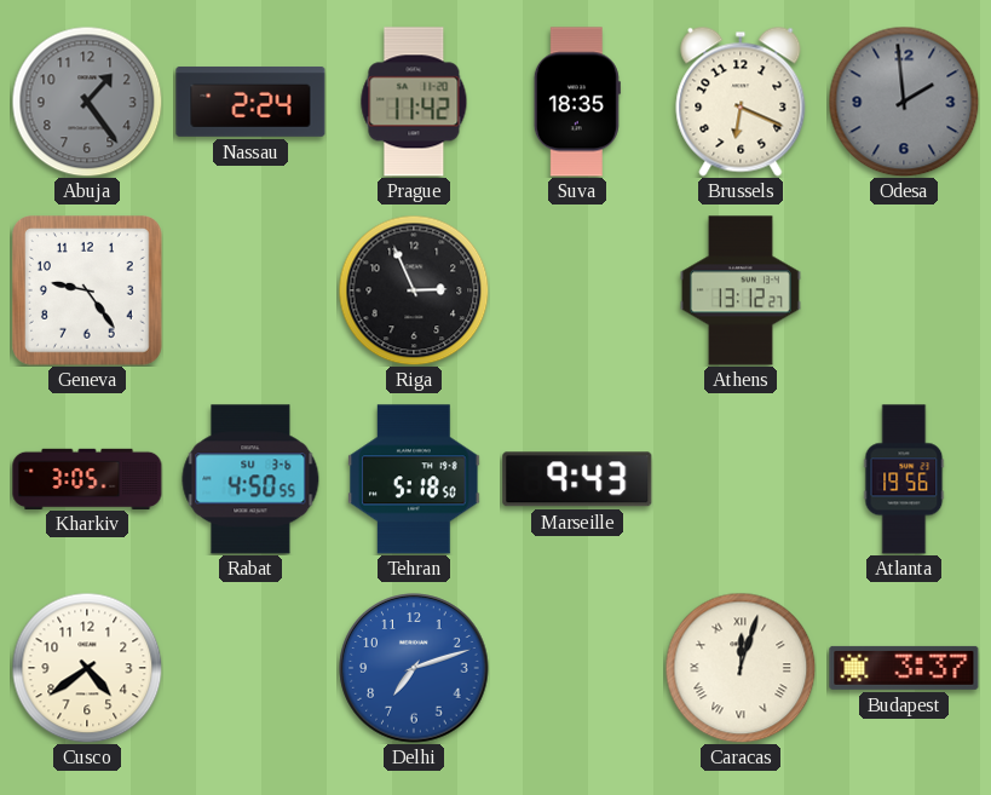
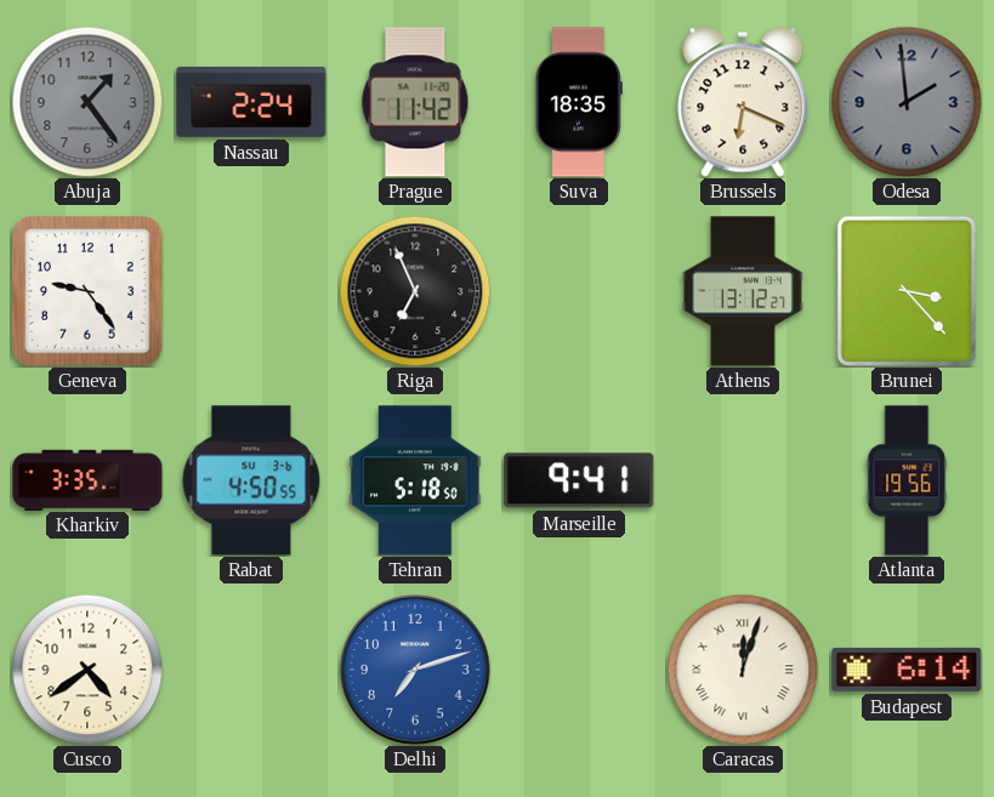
Riga: 2:56 -> 6:56
Brunei: none -> 3:23
Kharkiv: 3:05 -> 3:35
Marseille: 9:43 -> 9:41
Budapest: 3:37 -> 6:14
